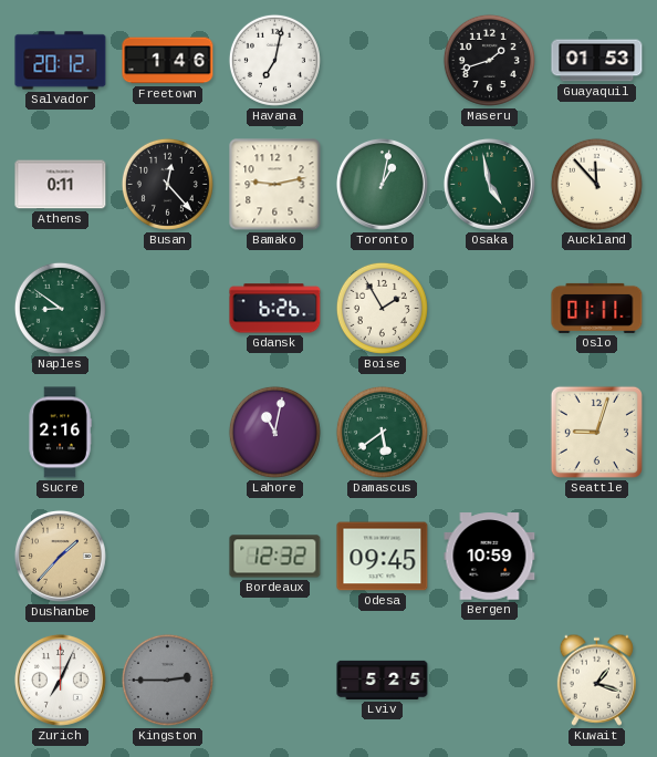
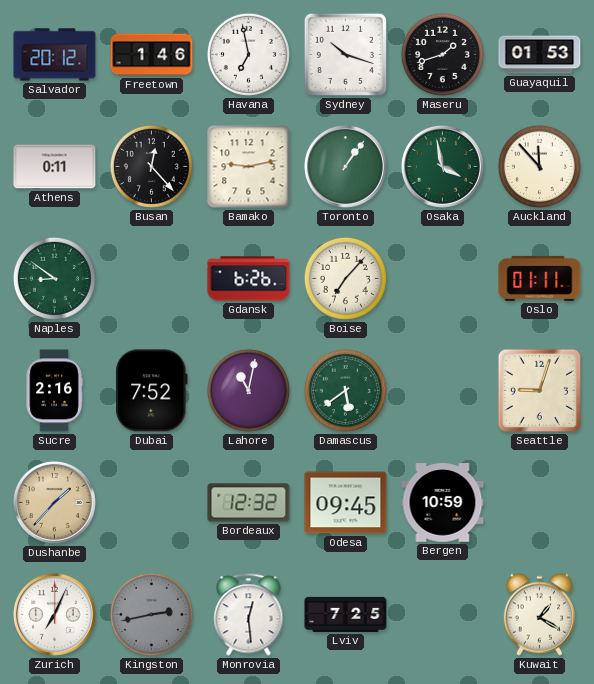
Havana: 7:02 -> 6:58
Sydney: none -> 10:18
Toronto: 1:02 -> 1:06
Osaka: 4:58 -> 3:58
Boise: 1:55 -> 7:07
Dubai: none -> 7:52
Kingston: 2:45 -> 2:43
Monrovia: none -> 12:29
Lviv: 5:25 -> 7:25
Kuwait: 1:18 -> 1:20
